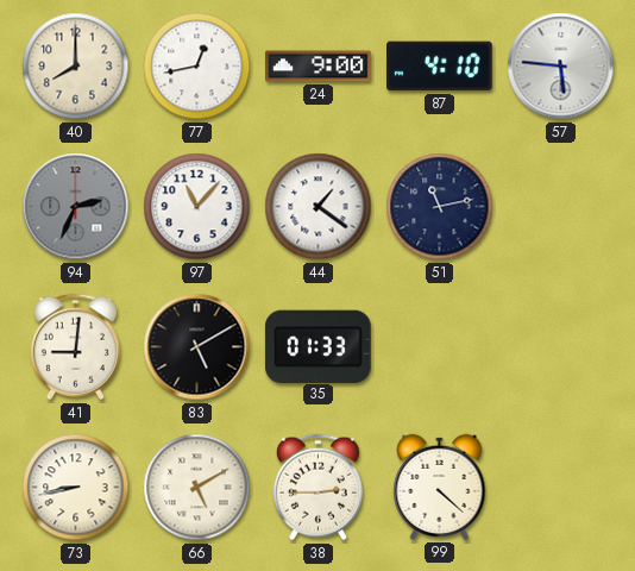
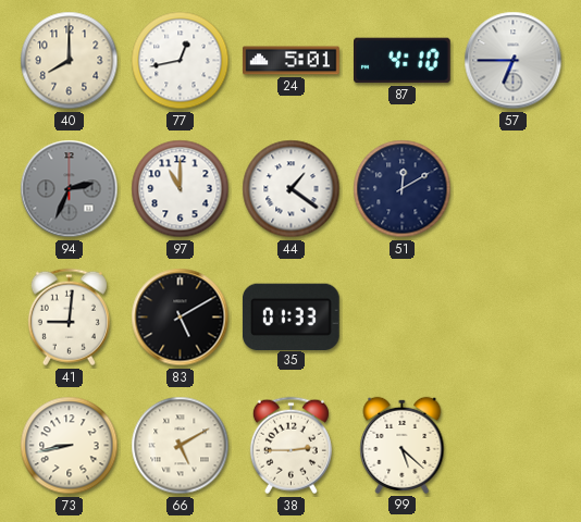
24: 9:00 -> 5:01
57: 5:46 -> 6:45
97: 11:07 -> 11:00
51: 11:13 -> 12:10
99: 4:22 -> 5:22
